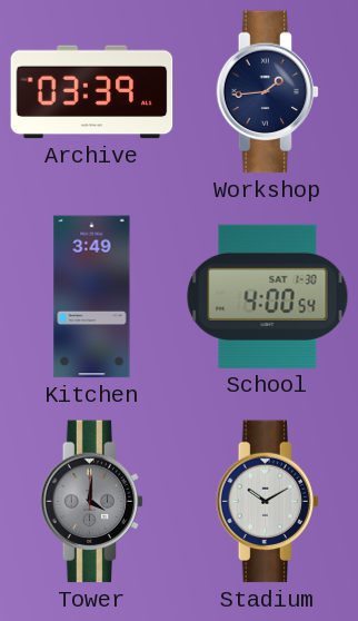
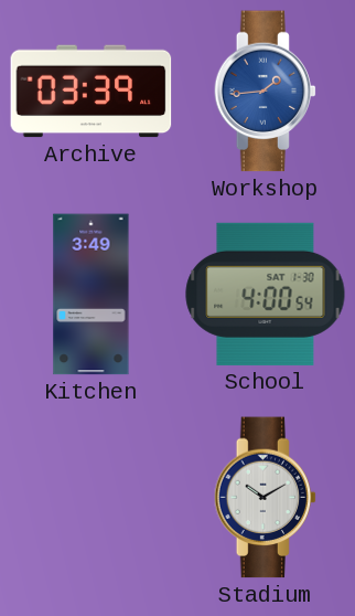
Workshop dial: navy -> blue
Tower: 4:01 -> none
